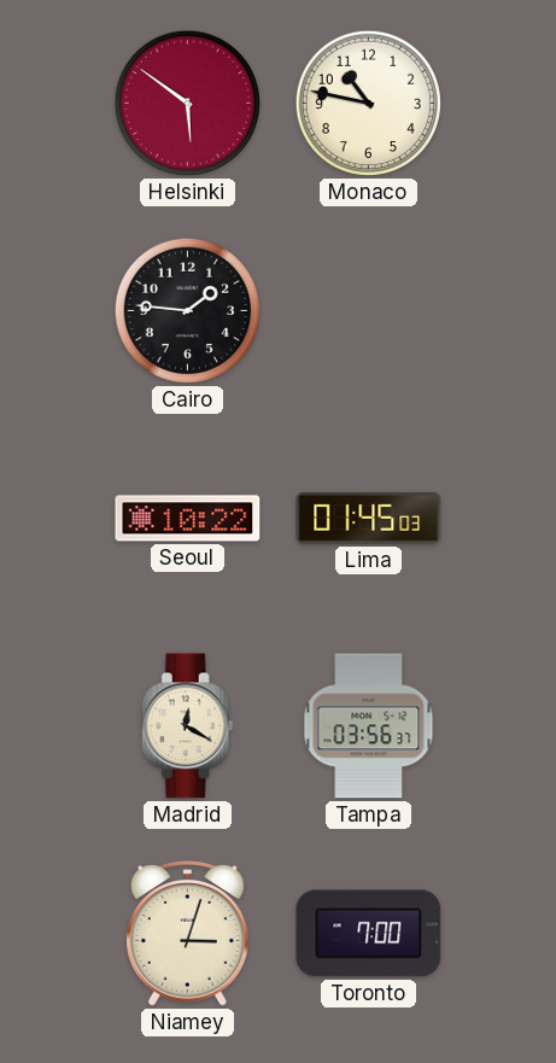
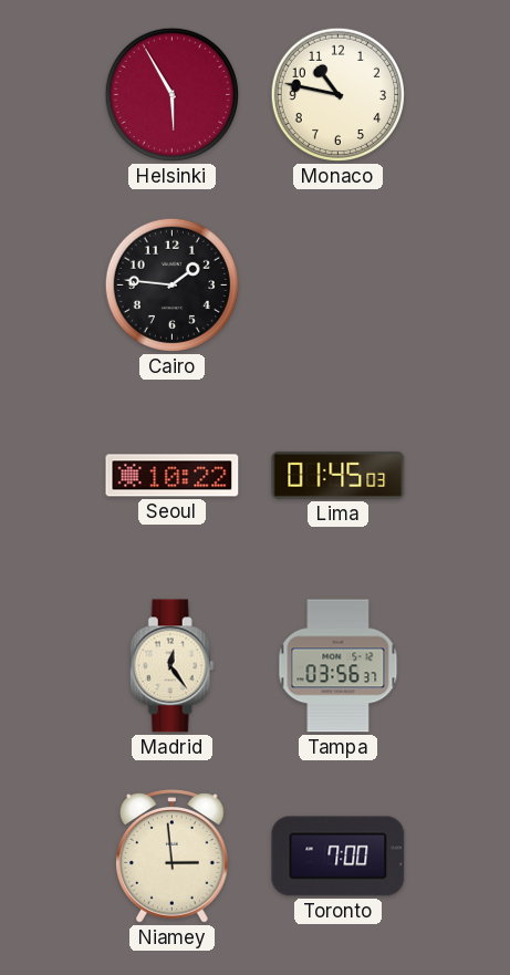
Helsinki: 5:51 -> 5:55
Madrid: 12:20 -> 12:24
Niamey: 3:03 -> 2:59
